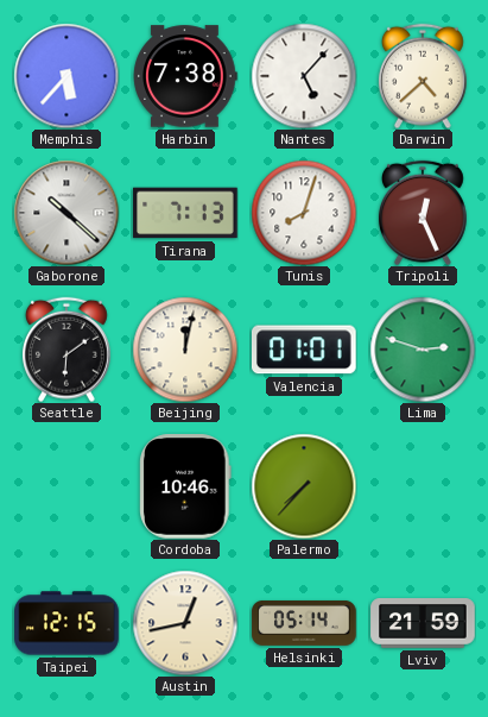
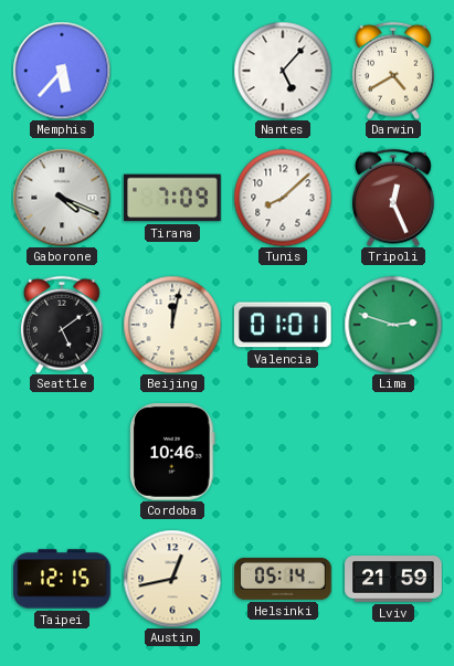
Harbin: 7:38 -> none
Darwin: 4:38 -> 4:40
Gaborone: 10:22 -> 4:19
Tirana: 7:13 -> 7:09
Tunis: 8:03 -> 8:08
Seattle: 6:09 -> 5:09
Palermo: 7:37 -> none
